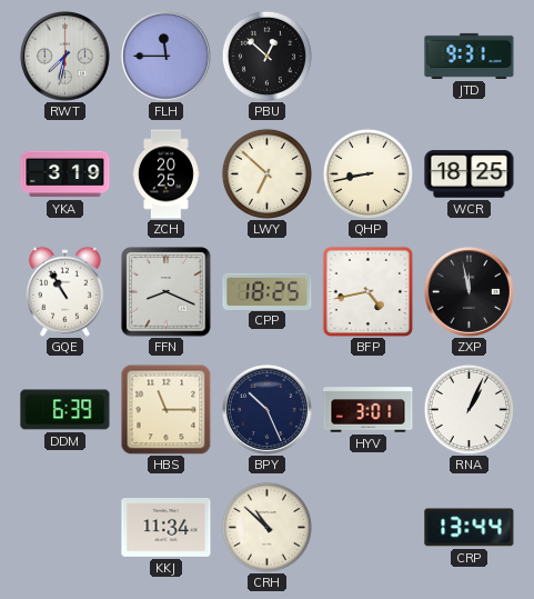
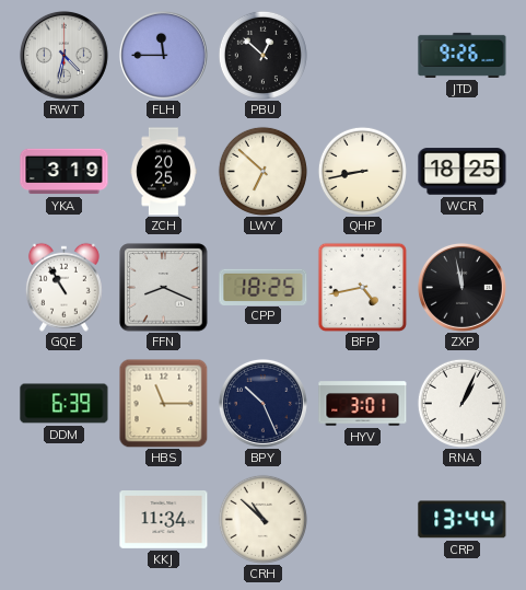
RWT: 7:32 -> 4:32
JTD: 9:31 -> 9:26
